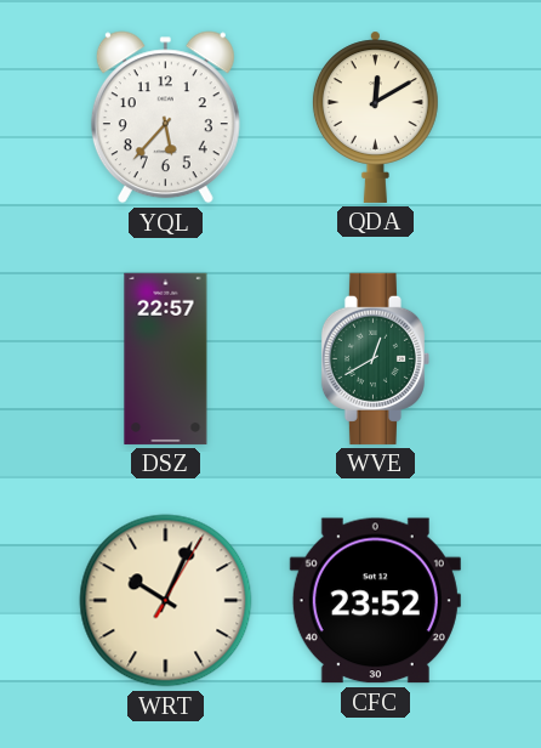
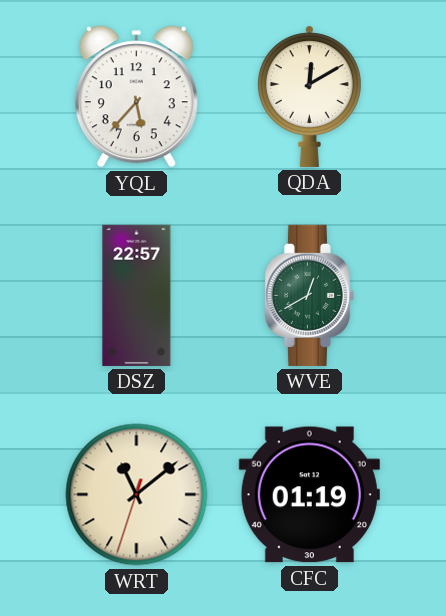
WRT: 10:04 -> 11:08
CFC: 23:52 -> 01:19
